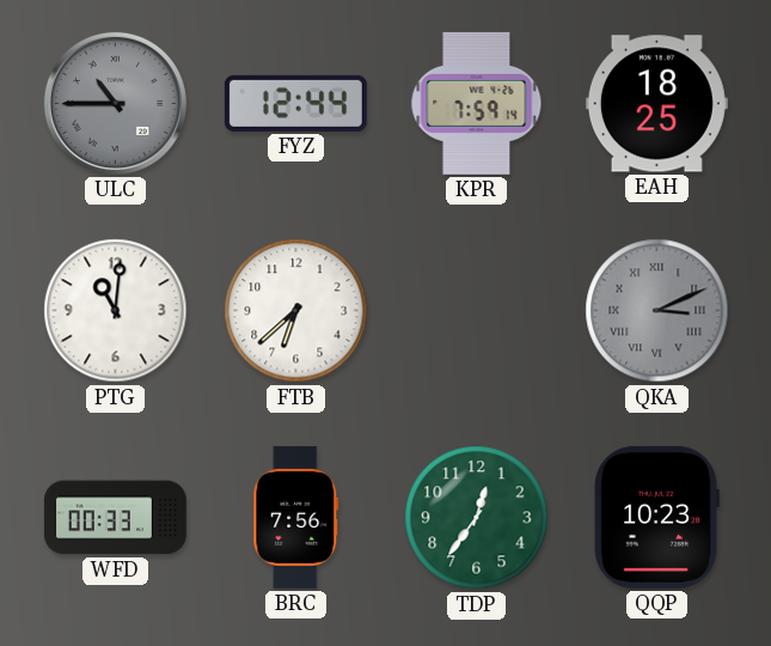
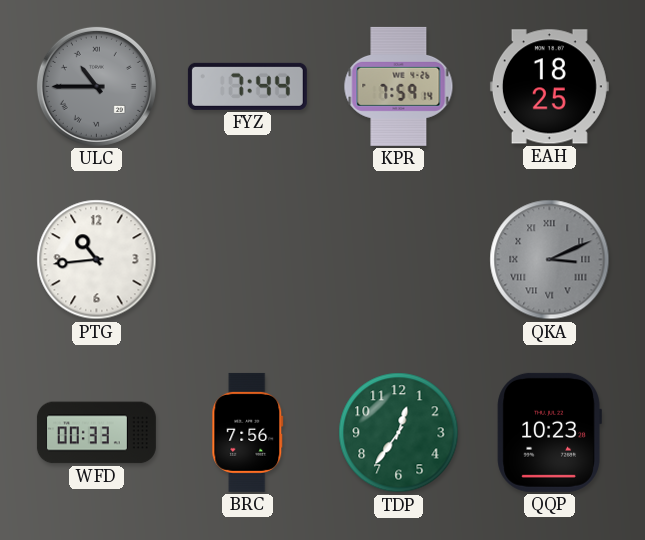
FYZ: 12:44 -> 7:44
PTG: 11:01 -> 10:44
FTB: 6:38 -> none
